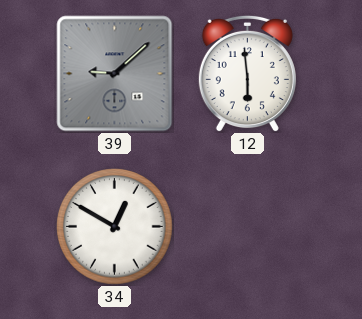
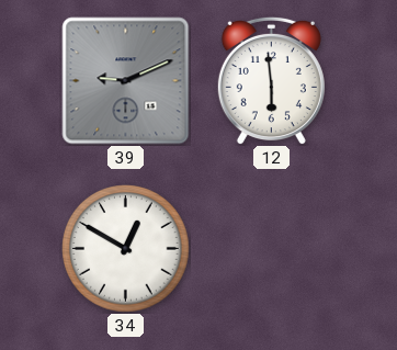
39: 9:08 -> 9:11
